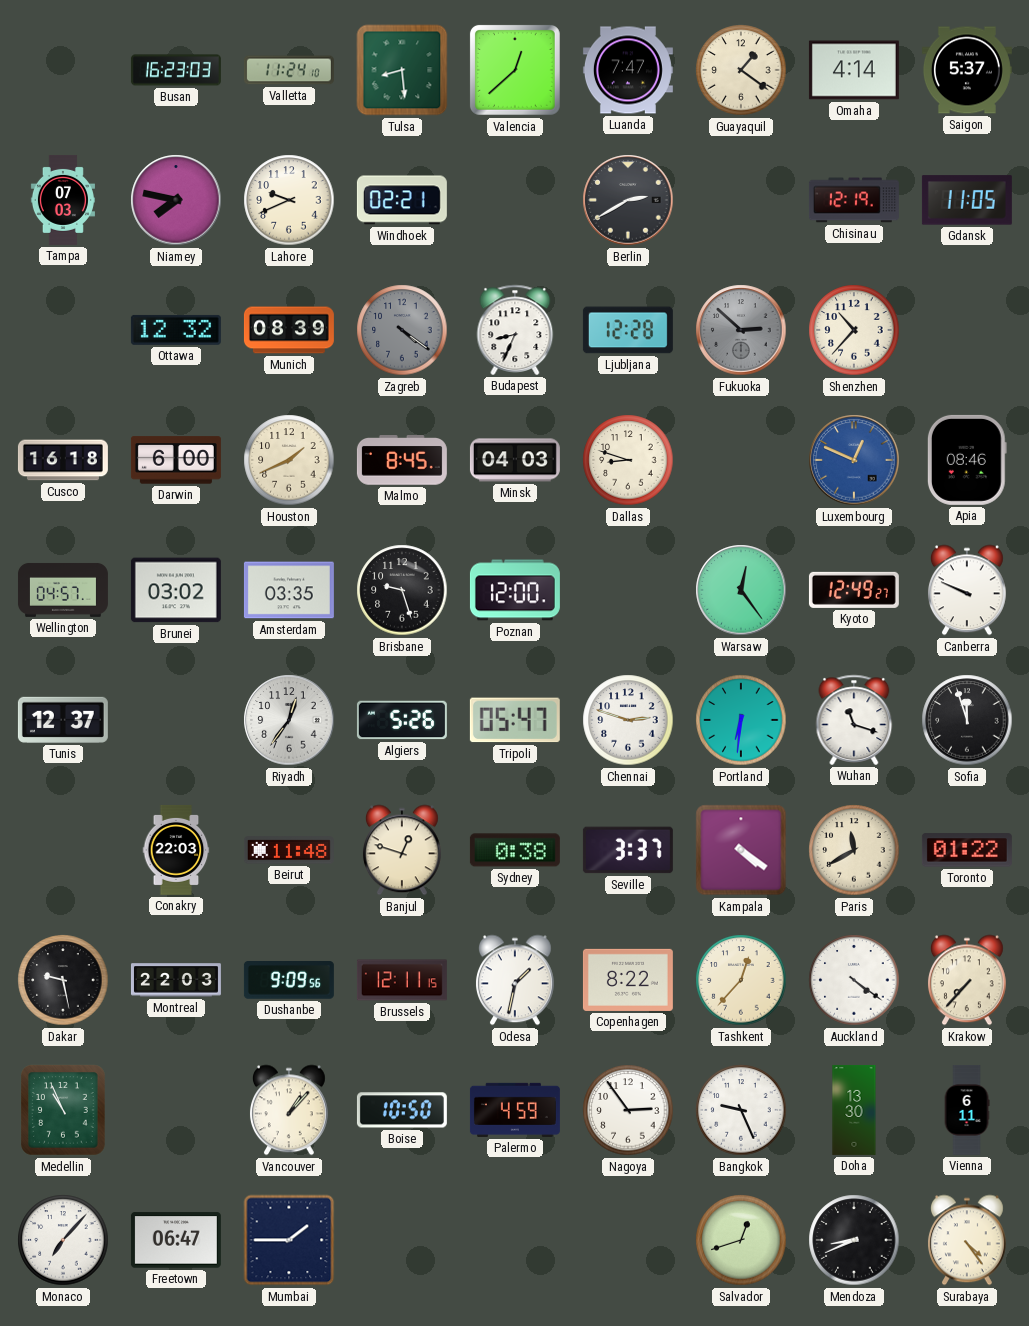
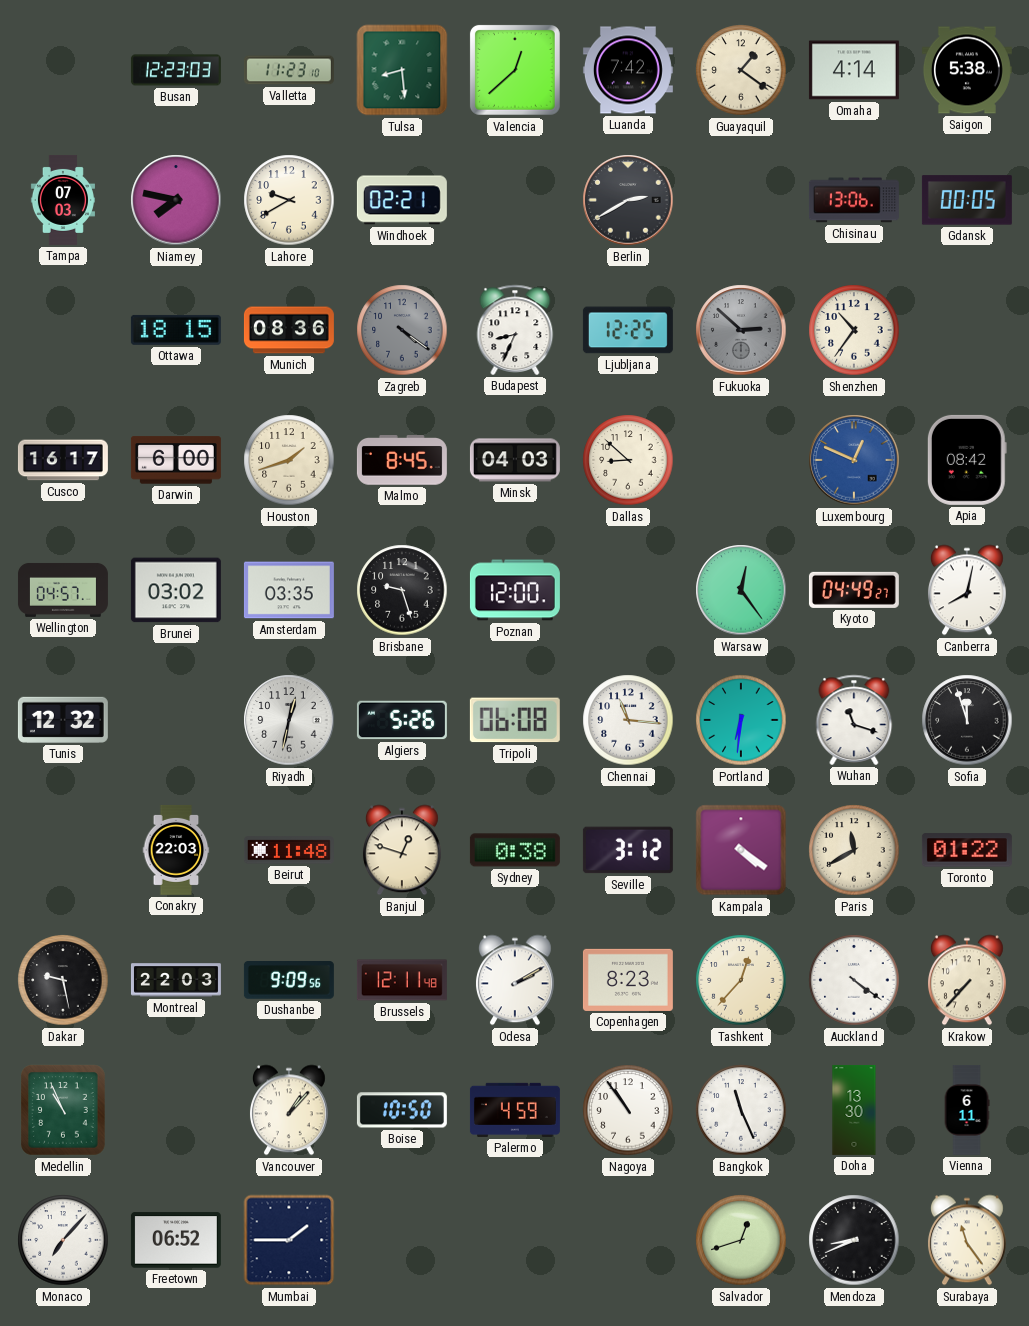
Busan: 16:23 -> 12:23
Valletta: 11:24 -> 11:23
Luanda: 7:47 -> 7:42
Saigon: 5:37 -> 5:38
Lahore: 9:41 -> 9:40
Chisinau: 12:19 -> 13:06
Gdansk: 11:05 -> 00:05
Ottawa: 12:32 -> 18:15
Munich: 08:39 -> 08:36
Ljubljana: 12:28 -> 12:25
Shenzhen: 10:37 -> 10:36
Cusco: 16:18 -> 16:17
Houston: 1:41 -> 1:42
Dallas: 8:48 -> 8:52
Apia: 08:46 -> 08:42
Kyoto: 12:49 -> 04:49
Canberra: 9:49 -> 8:02
Tunis: 12:37 -> 12:32
Riyadh: 12:36 -> 12:32
Tripoli: 05:47 -> 06:08
Chennai: 2:48 -> 11:16
Seville: 3:37 -> 3:12
Brussels: 12:11:15 -> 12:11:48
Odesa: 1:32 -> 2:10
Copenhagen: 8:22 -> 8:23
Nagoya: 2:54 -> 10:54
Bangkok: 9:26 -> 11:26
Freetown: 06:47 -> 06:52
Surabaya: 4:24 -> 11:24
